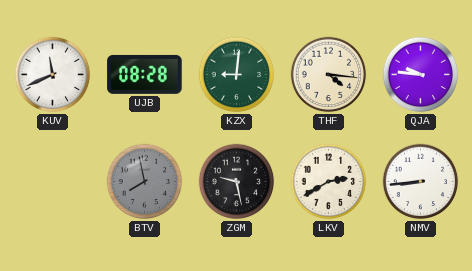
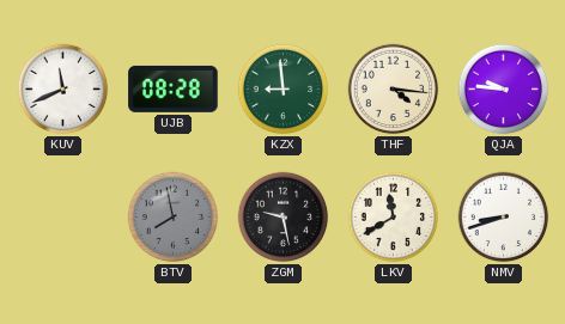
KZX: 9:01 -> 8:59
LKV: 2:40 -> 11:40
NMV: 8:44 -> 8:42
